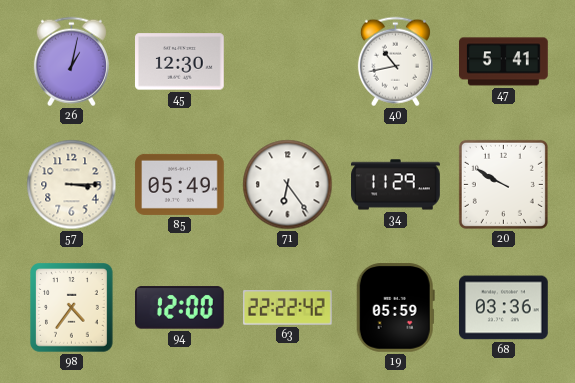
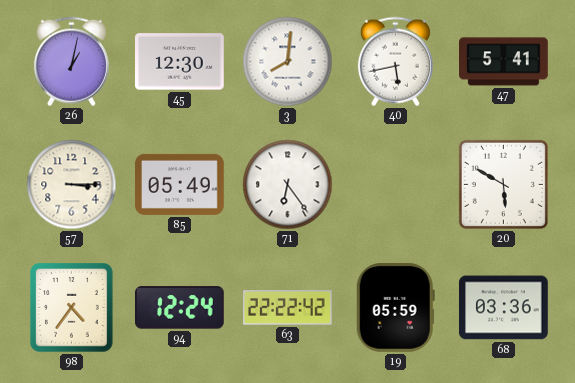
3: none -> 8:01
40: 10:43 -> 5:43
34: 11:29 -> none
20: 9:50 -> 5:50
94: 12:00 -> 12:24
